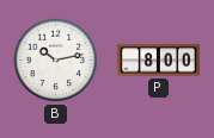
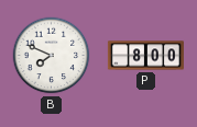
B: 10:13 -> 7:49
